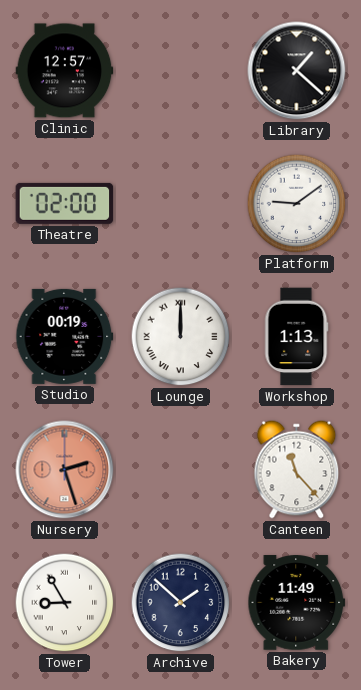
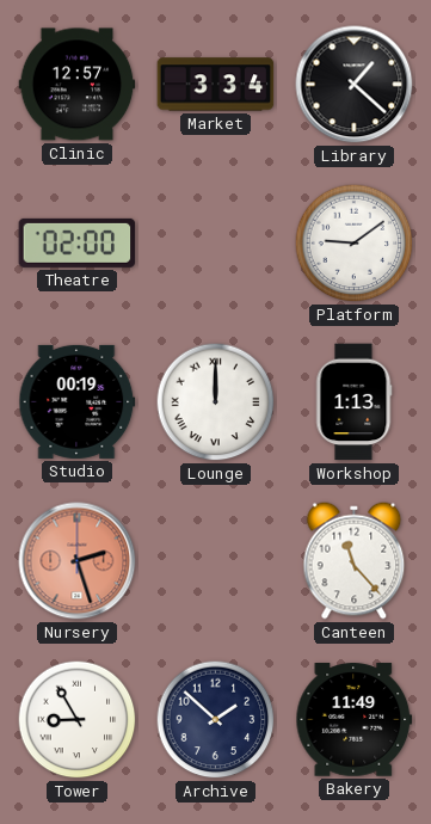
Market: none -> 3:34
